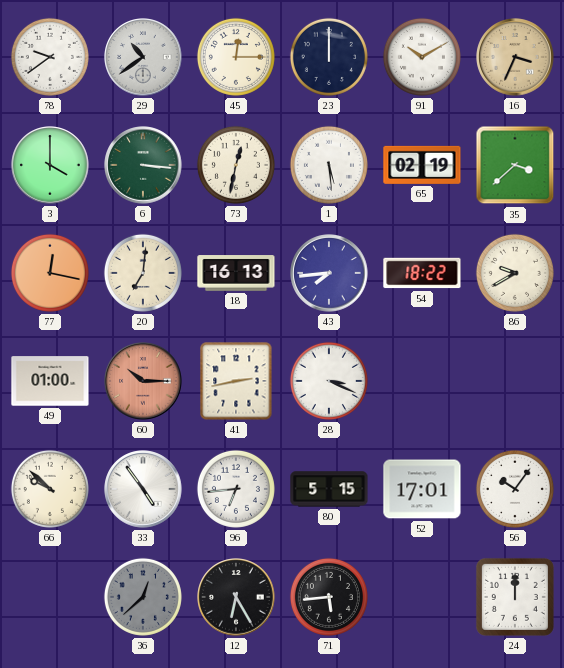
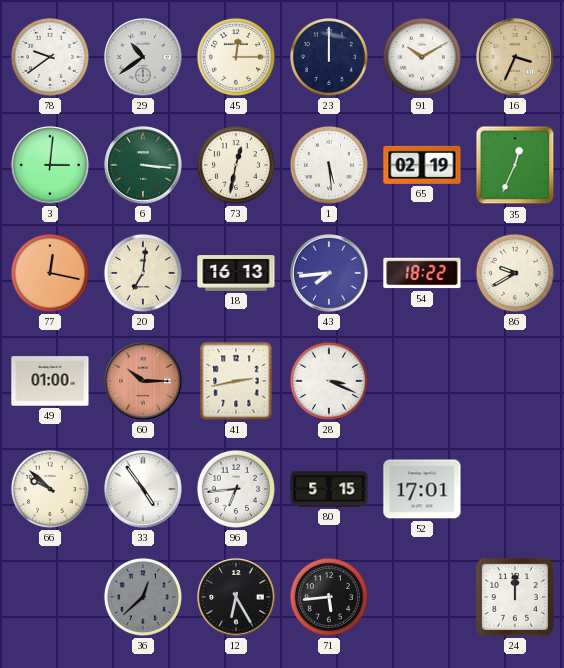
3: 4:00 -> 3:01
35: 3:38 -> 12:34
56: 10:06 -> none
